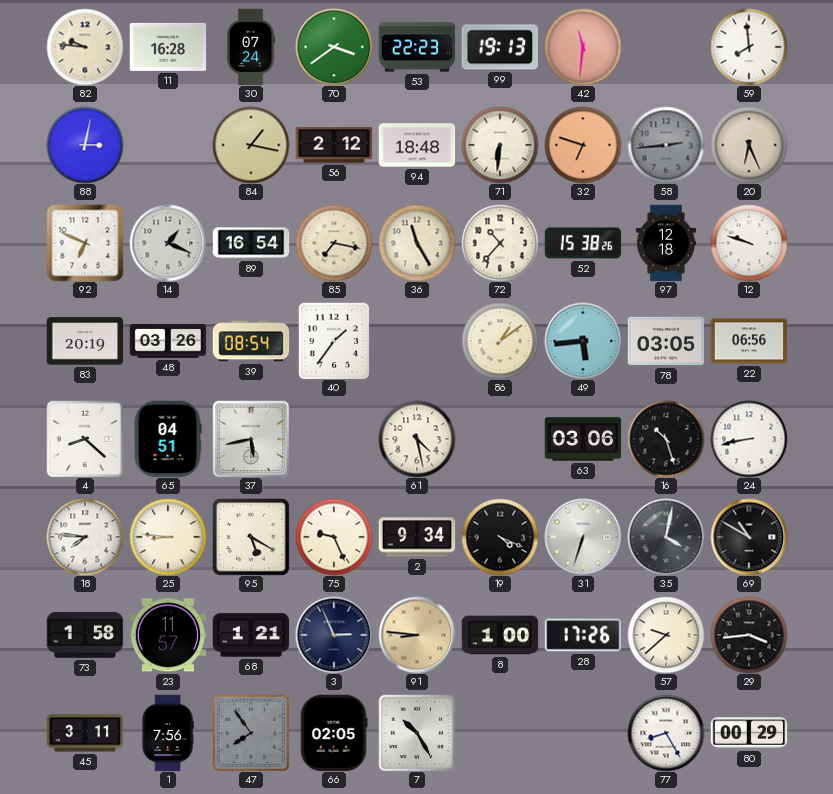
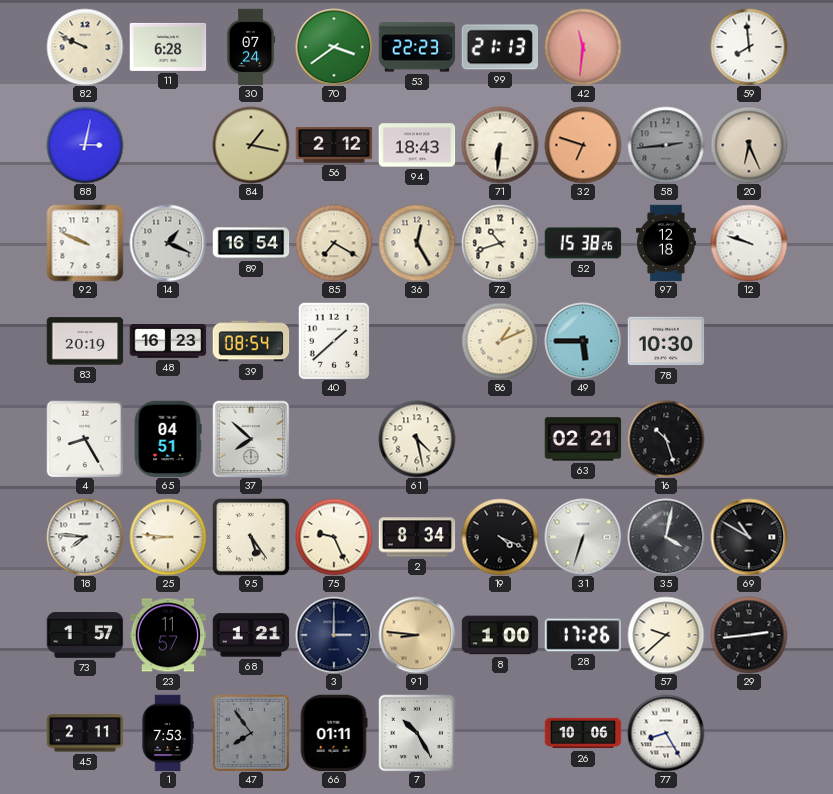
82: 9:46 -> 9:49
11: 16:28 -> 6:28
99: 19:13 -> 21:13
94: 18:48 -> 18:43
92: 6:49 -> 9:49
85: 7:17 -> 7:20
36: 11:25 -> 12:25
72: 10:37 -> 10:42
48: 03:26 -> 16:23
40: 1:36 -> 1:38
86: 1:09 -> 1:11
49: 5:44 -> 5:45
78: 03:05 -> 10:30
22: 06:56 -> none
4: 8:22 -> 8:25
37: 5:43 -> 7:52
63: 03:06 -> 02:21
24: 8:43 -> none
95: 5:20 -> 5:24
2: 9:34 -> 8:34
73: 1:58 -> 1:57
3: 2:56 -> 3:00
29: 3:44 -> 2:44
45: 3:11 -> 2:11
1: 7:56 -> 7:53
66: 02:05 -> 01:11
26: none -> 10:06
80: 00:29 -> none
